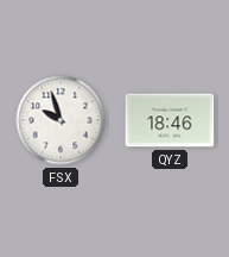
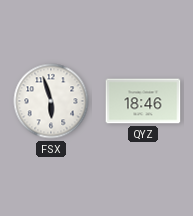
FSX: 9:57 -> 5:57
